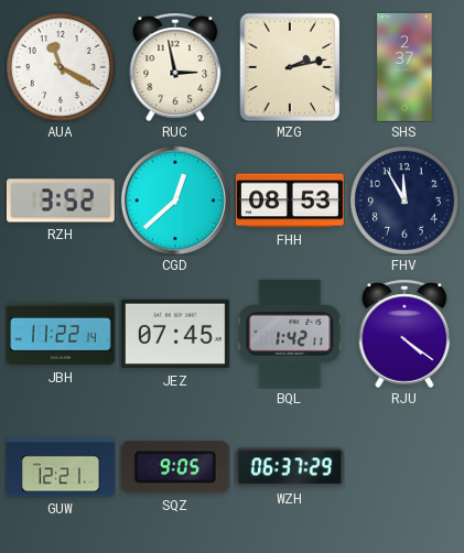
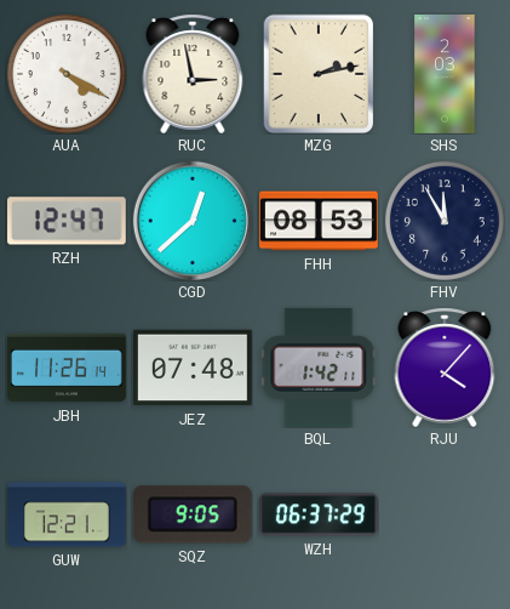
AUA: 11:20 -> 4:20
SHS: 2:37 -> 2:03
RZH: 3:52 -> 12:47
JBH: 11:22 -> 11:26
JEZ: 07:45 -> 07:48
RJU: 4:21 -> 4:07
